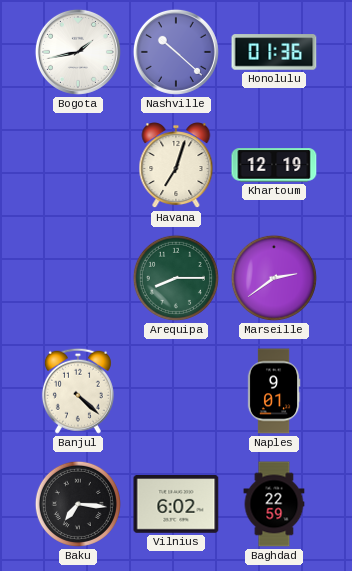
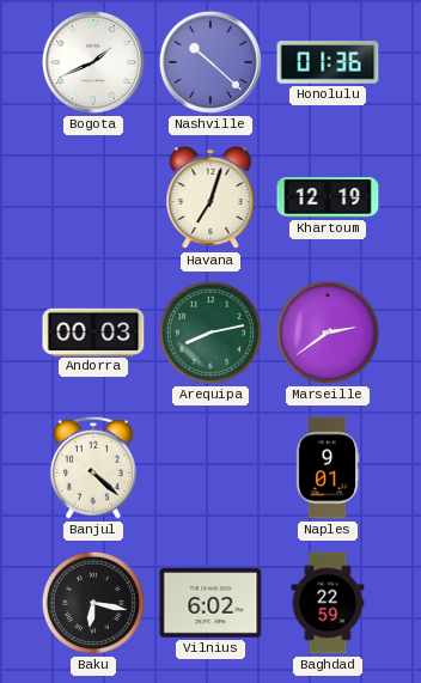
Bogota: 1:43 -> 1:41
Andorra: none -> 00:03
Arequipa: 8:15 -> 8:13
Baku: 7:16 -> 6:17
